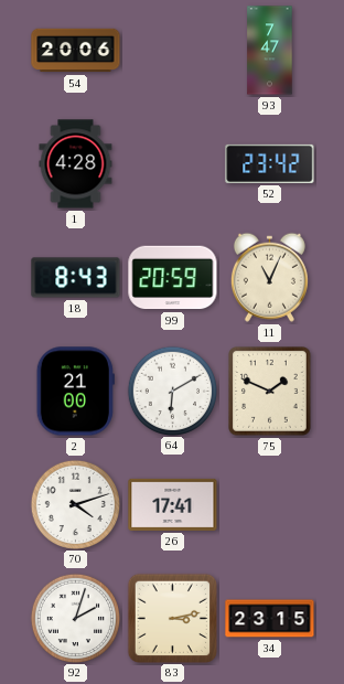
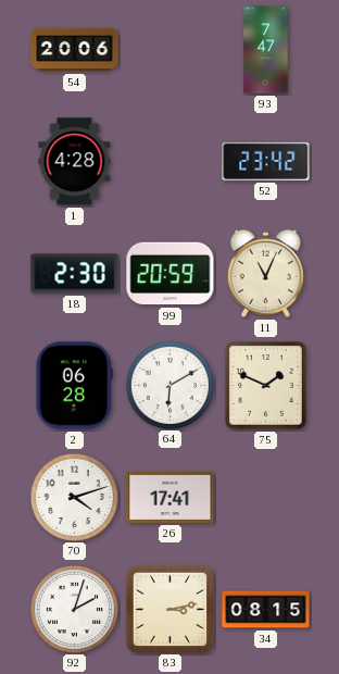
18: 8:43 -> 2:30
2: 21:00 -> 06:28
34: 23:15 -> 08:15
